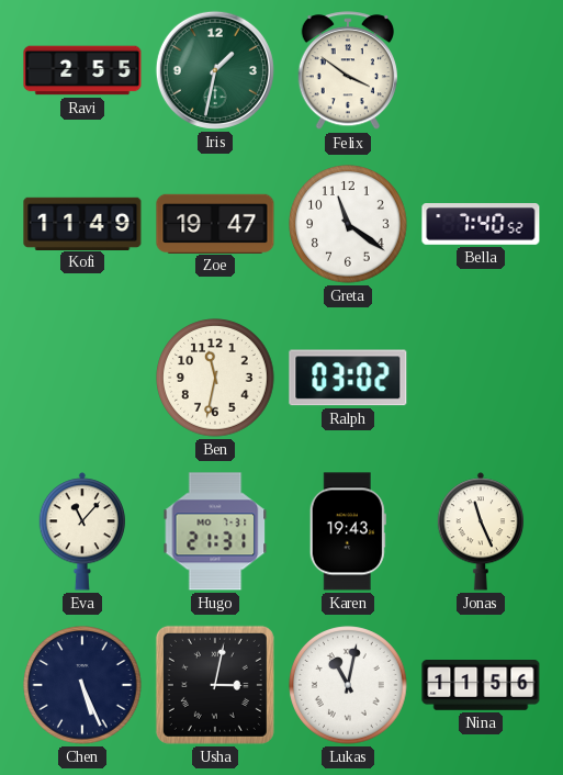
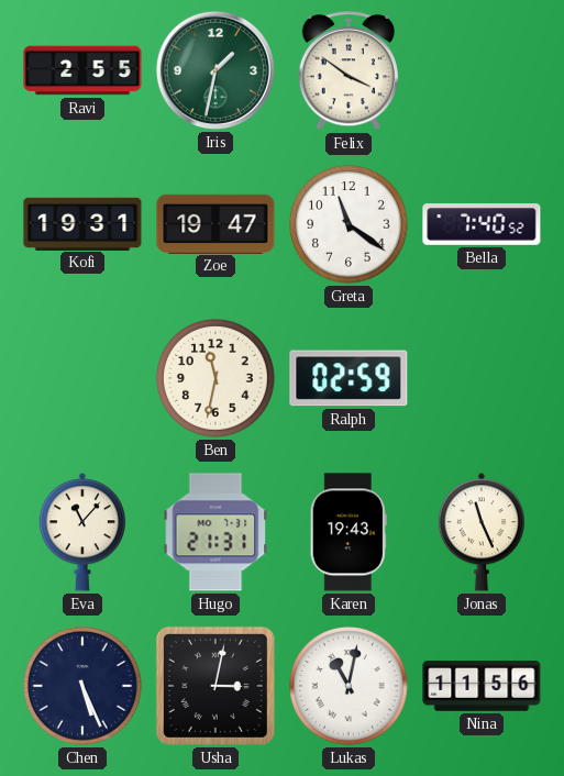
Kofi: 11:49 -> 19:31
Ralph: 03:02 -> 02:59
